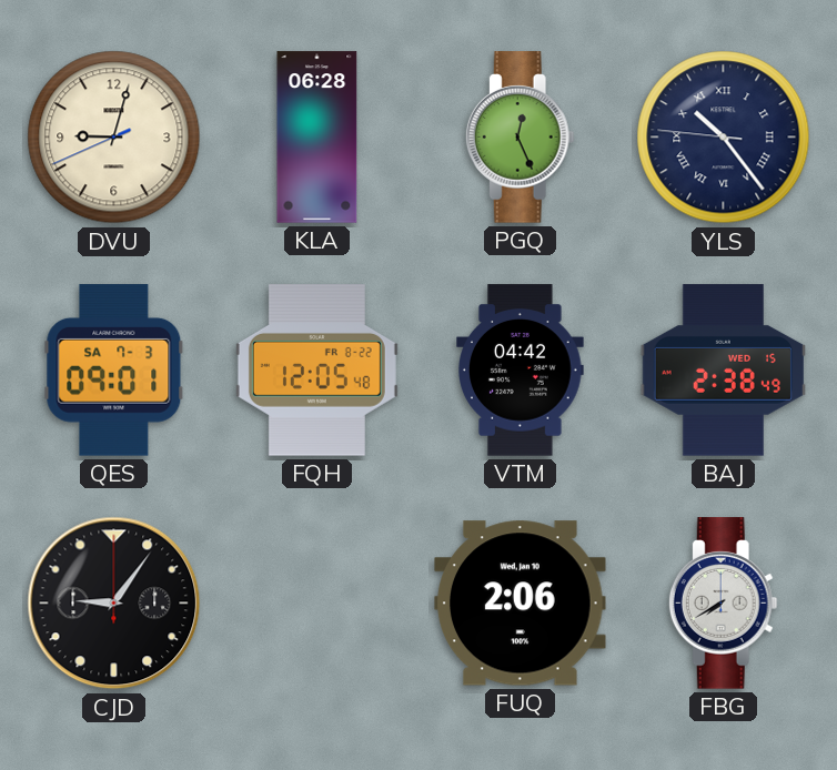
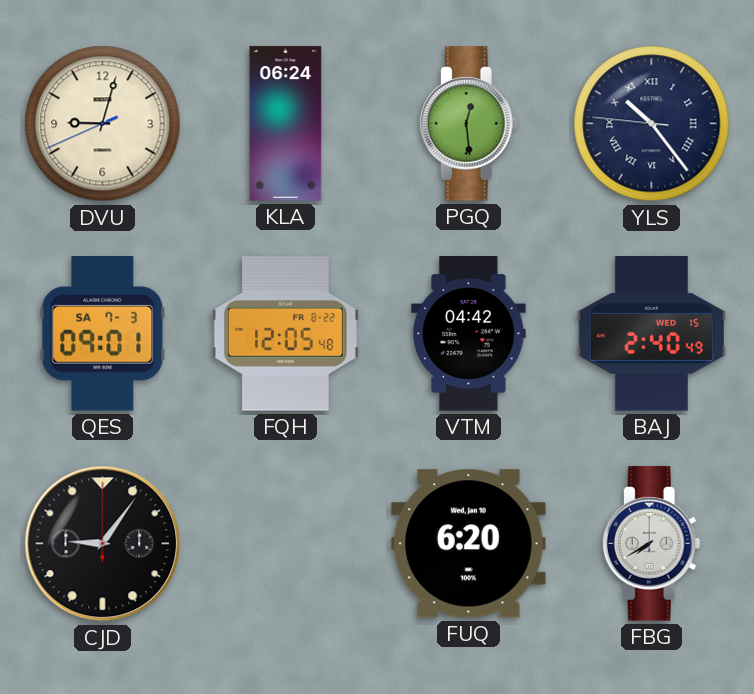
KLA: 06:28 -> 06:24
PGQ: 12:26 -> 12:29
BAJ: 2:38 -> 2:40
FUQ: 2:06 -> 6:20
